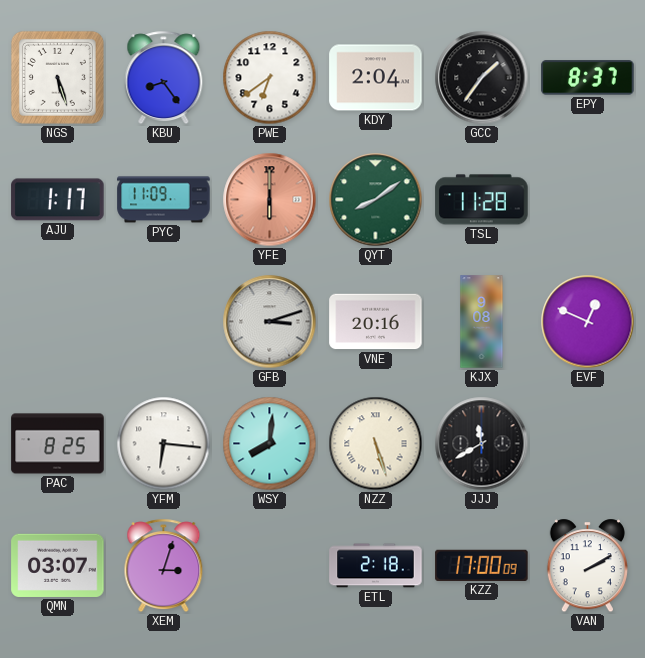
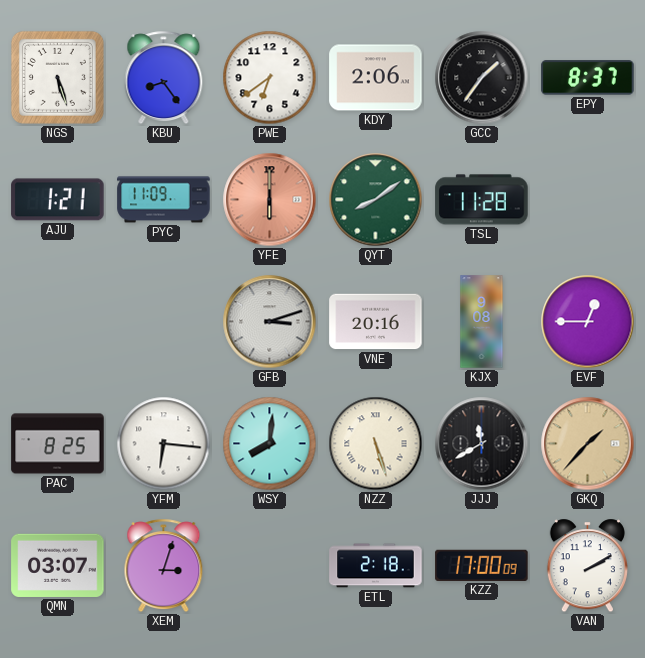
KDY: 2:04 -> 2:06
AJU: 1:17 -> 1:21
EVF: 12:49 -> 12:45
GKQ: none -> 1:37
